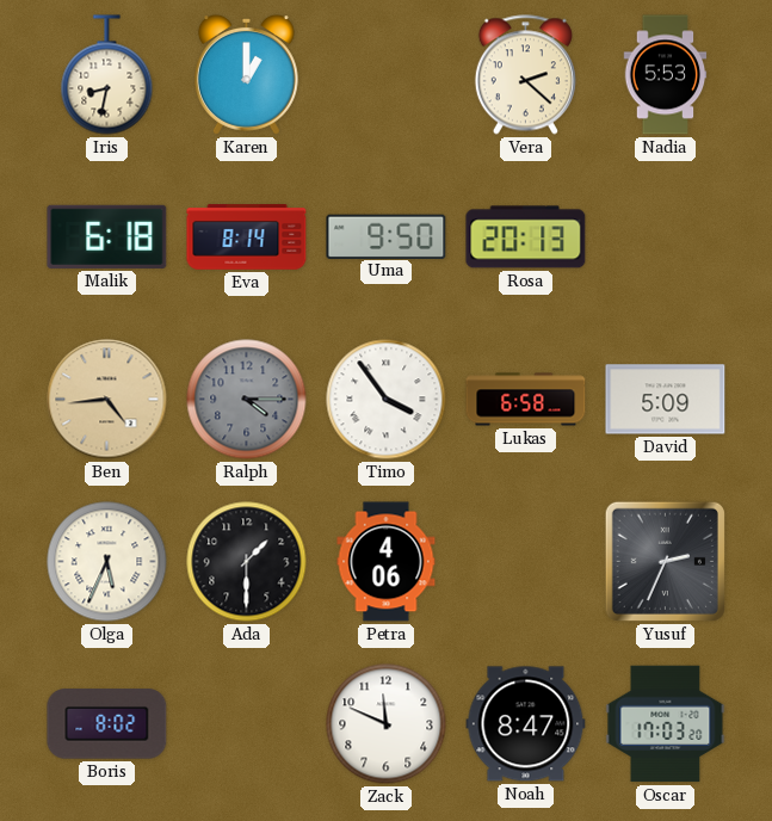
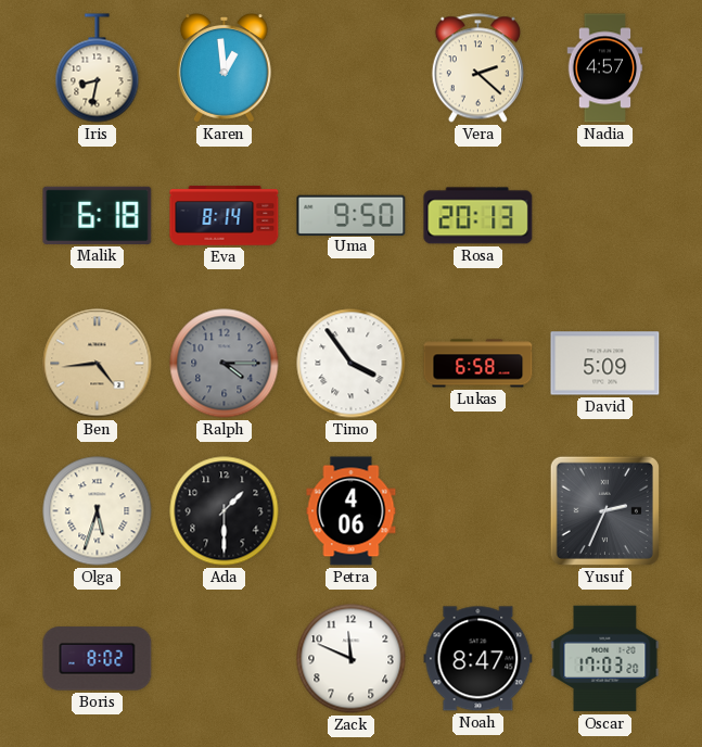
Karen: 1:00 -> 12:59
Nadia: 5:53 -> 4:57
Olga: 5:34 -> 5:33
